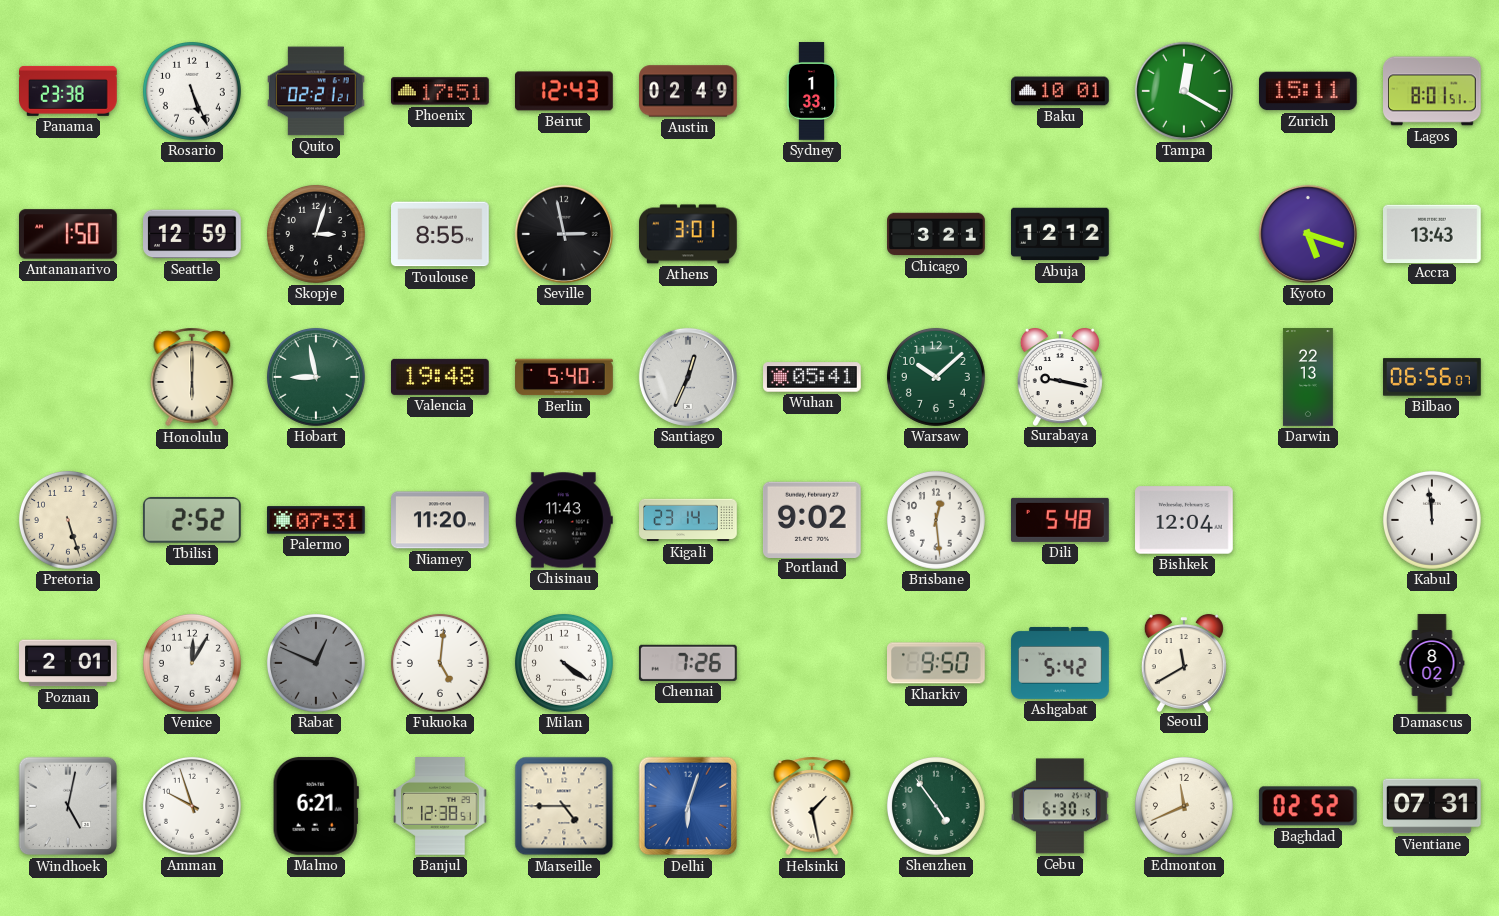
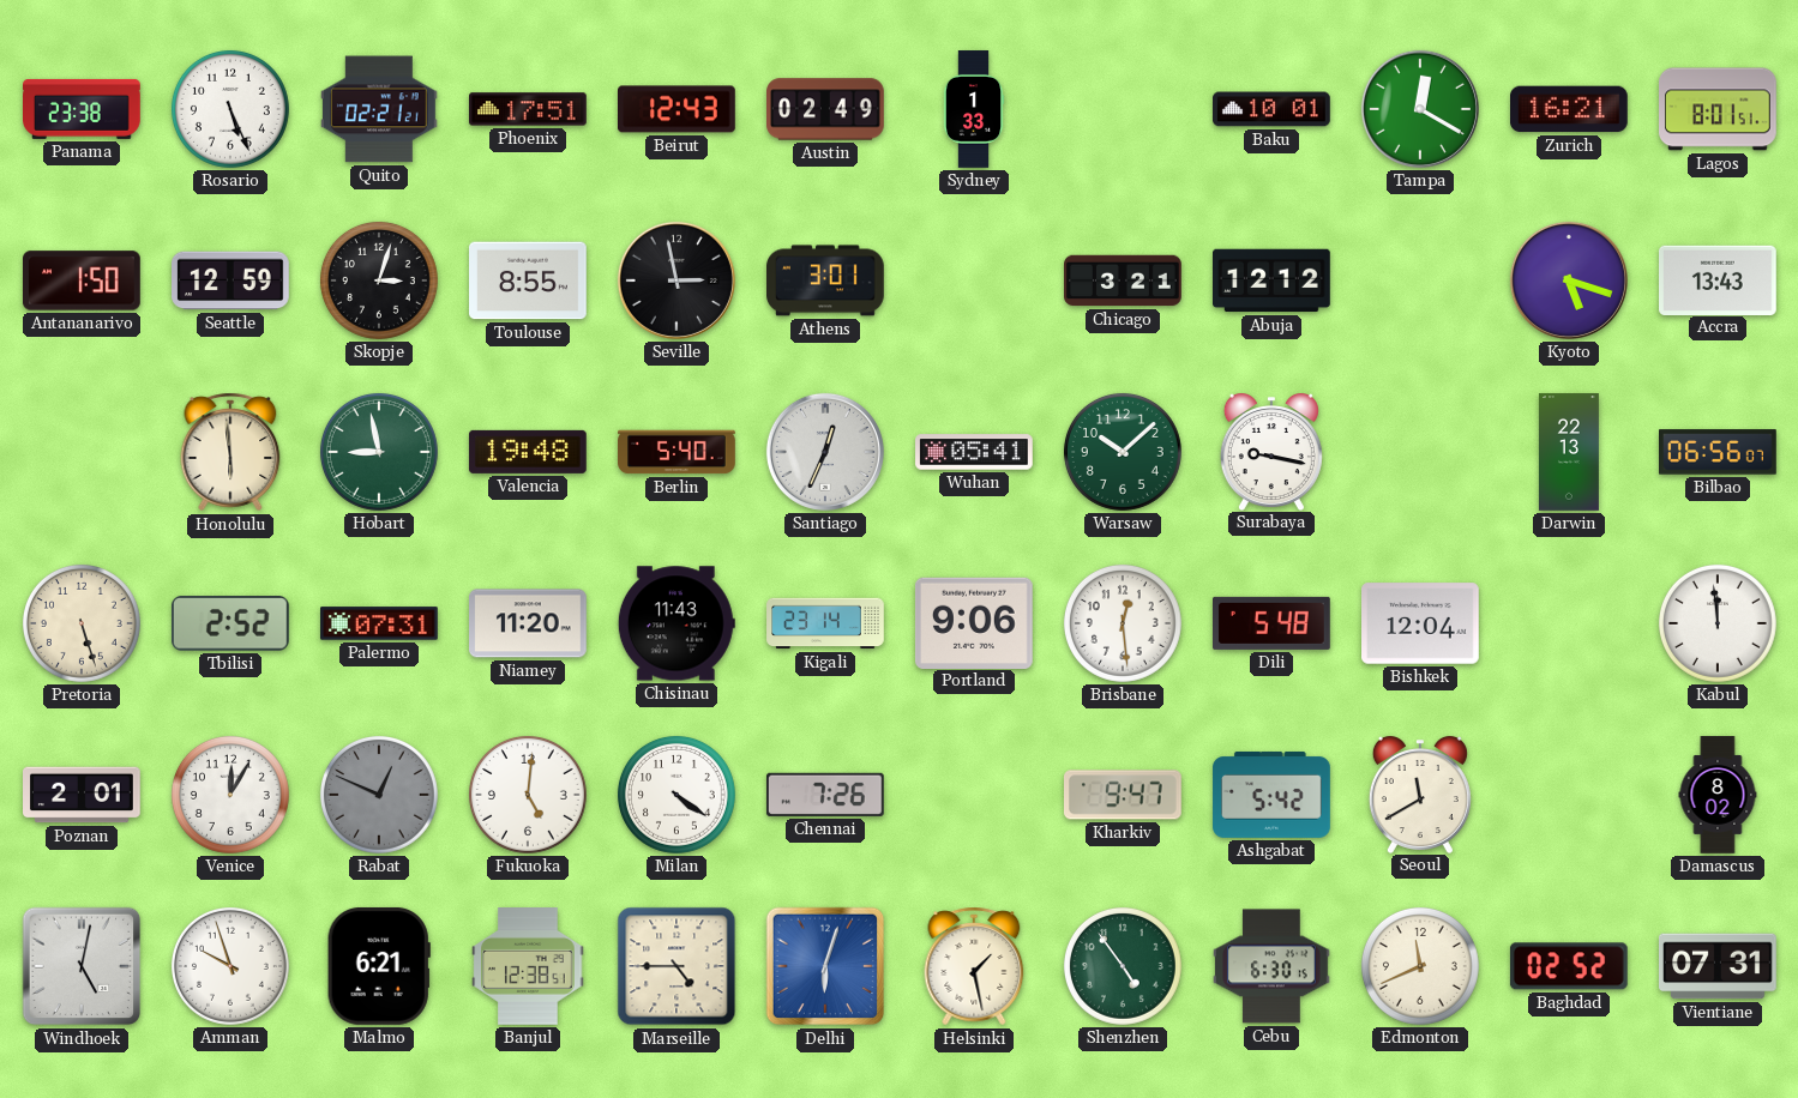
Zurich: 15:11 -> 16:21
Honolulu: 6:00 -> 5:59
Portland: 9:02 -> 9:06
Kharkiv: 9:50 -> 9:47
